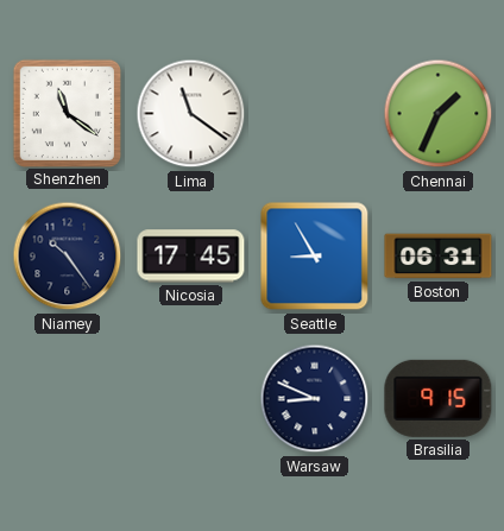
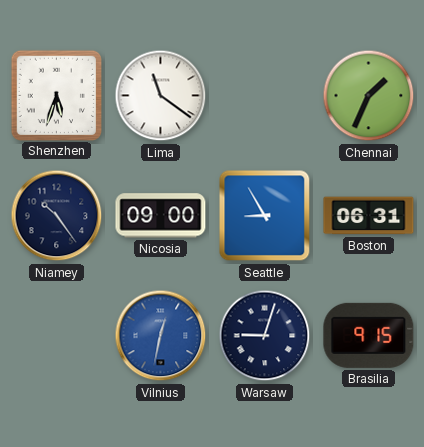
Shenzhen: 11:21 -> 5:33
Nicosia: 17:45 -> 09:00
Vilnius: none -> 12:32
Warsaw: 8:49 -> 9:03
